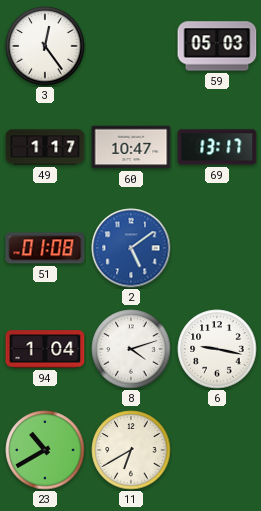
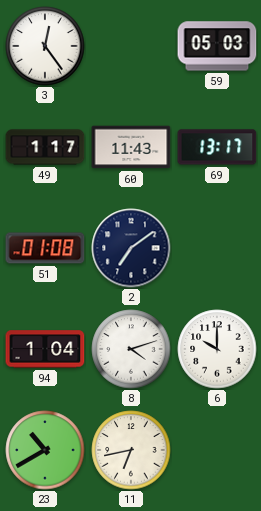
60: 10:47 -> 11:43
2: 5:09 -> 7:09
2 dial: blue -> navy
6: 9:17 -> 10:00
11: 6:40 -> 6:43
